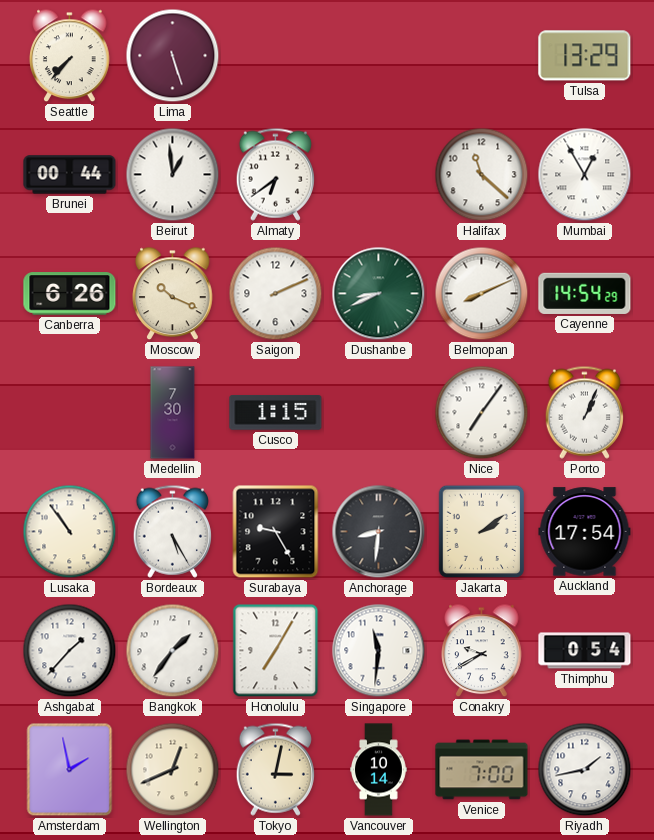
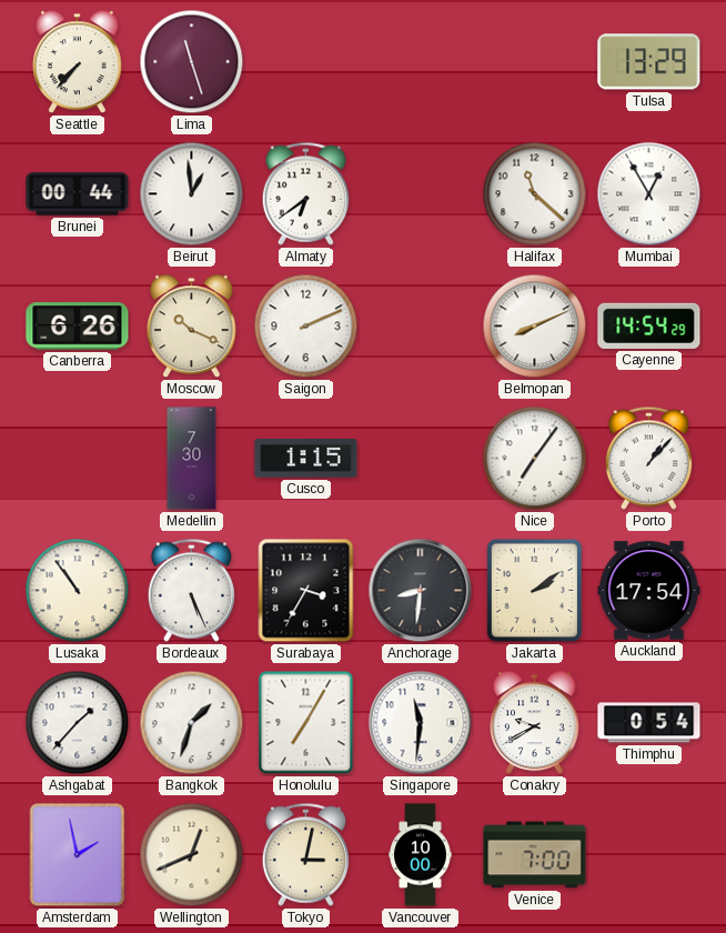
Lima: 5:27 -> 11:27
Dushanbe: 8:41 -> none
Porto: 1:04 -> 1:07
Bordeaux: 5:25 -> 5:26
Surabaya: 9:25 -> 3:35
Bangkok: 1:36 -> 1:33
Vancouver: 10:14 -> 10:00
Riyadh: 1:43 -> none
